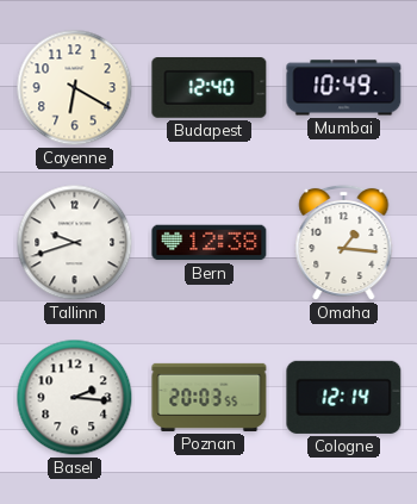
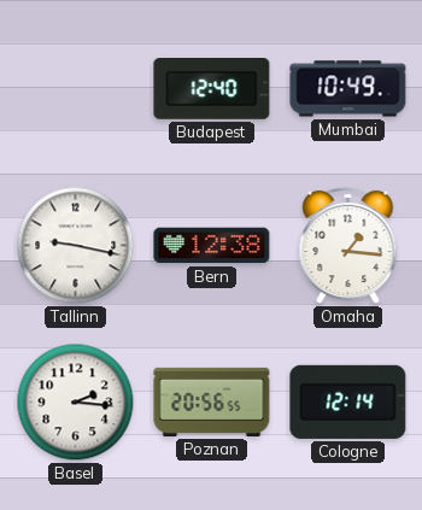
Cayenne: 6:20 -> none
Tallinn: 9:42 -> 9:17
Poznan: 20:03 -> 20:56
